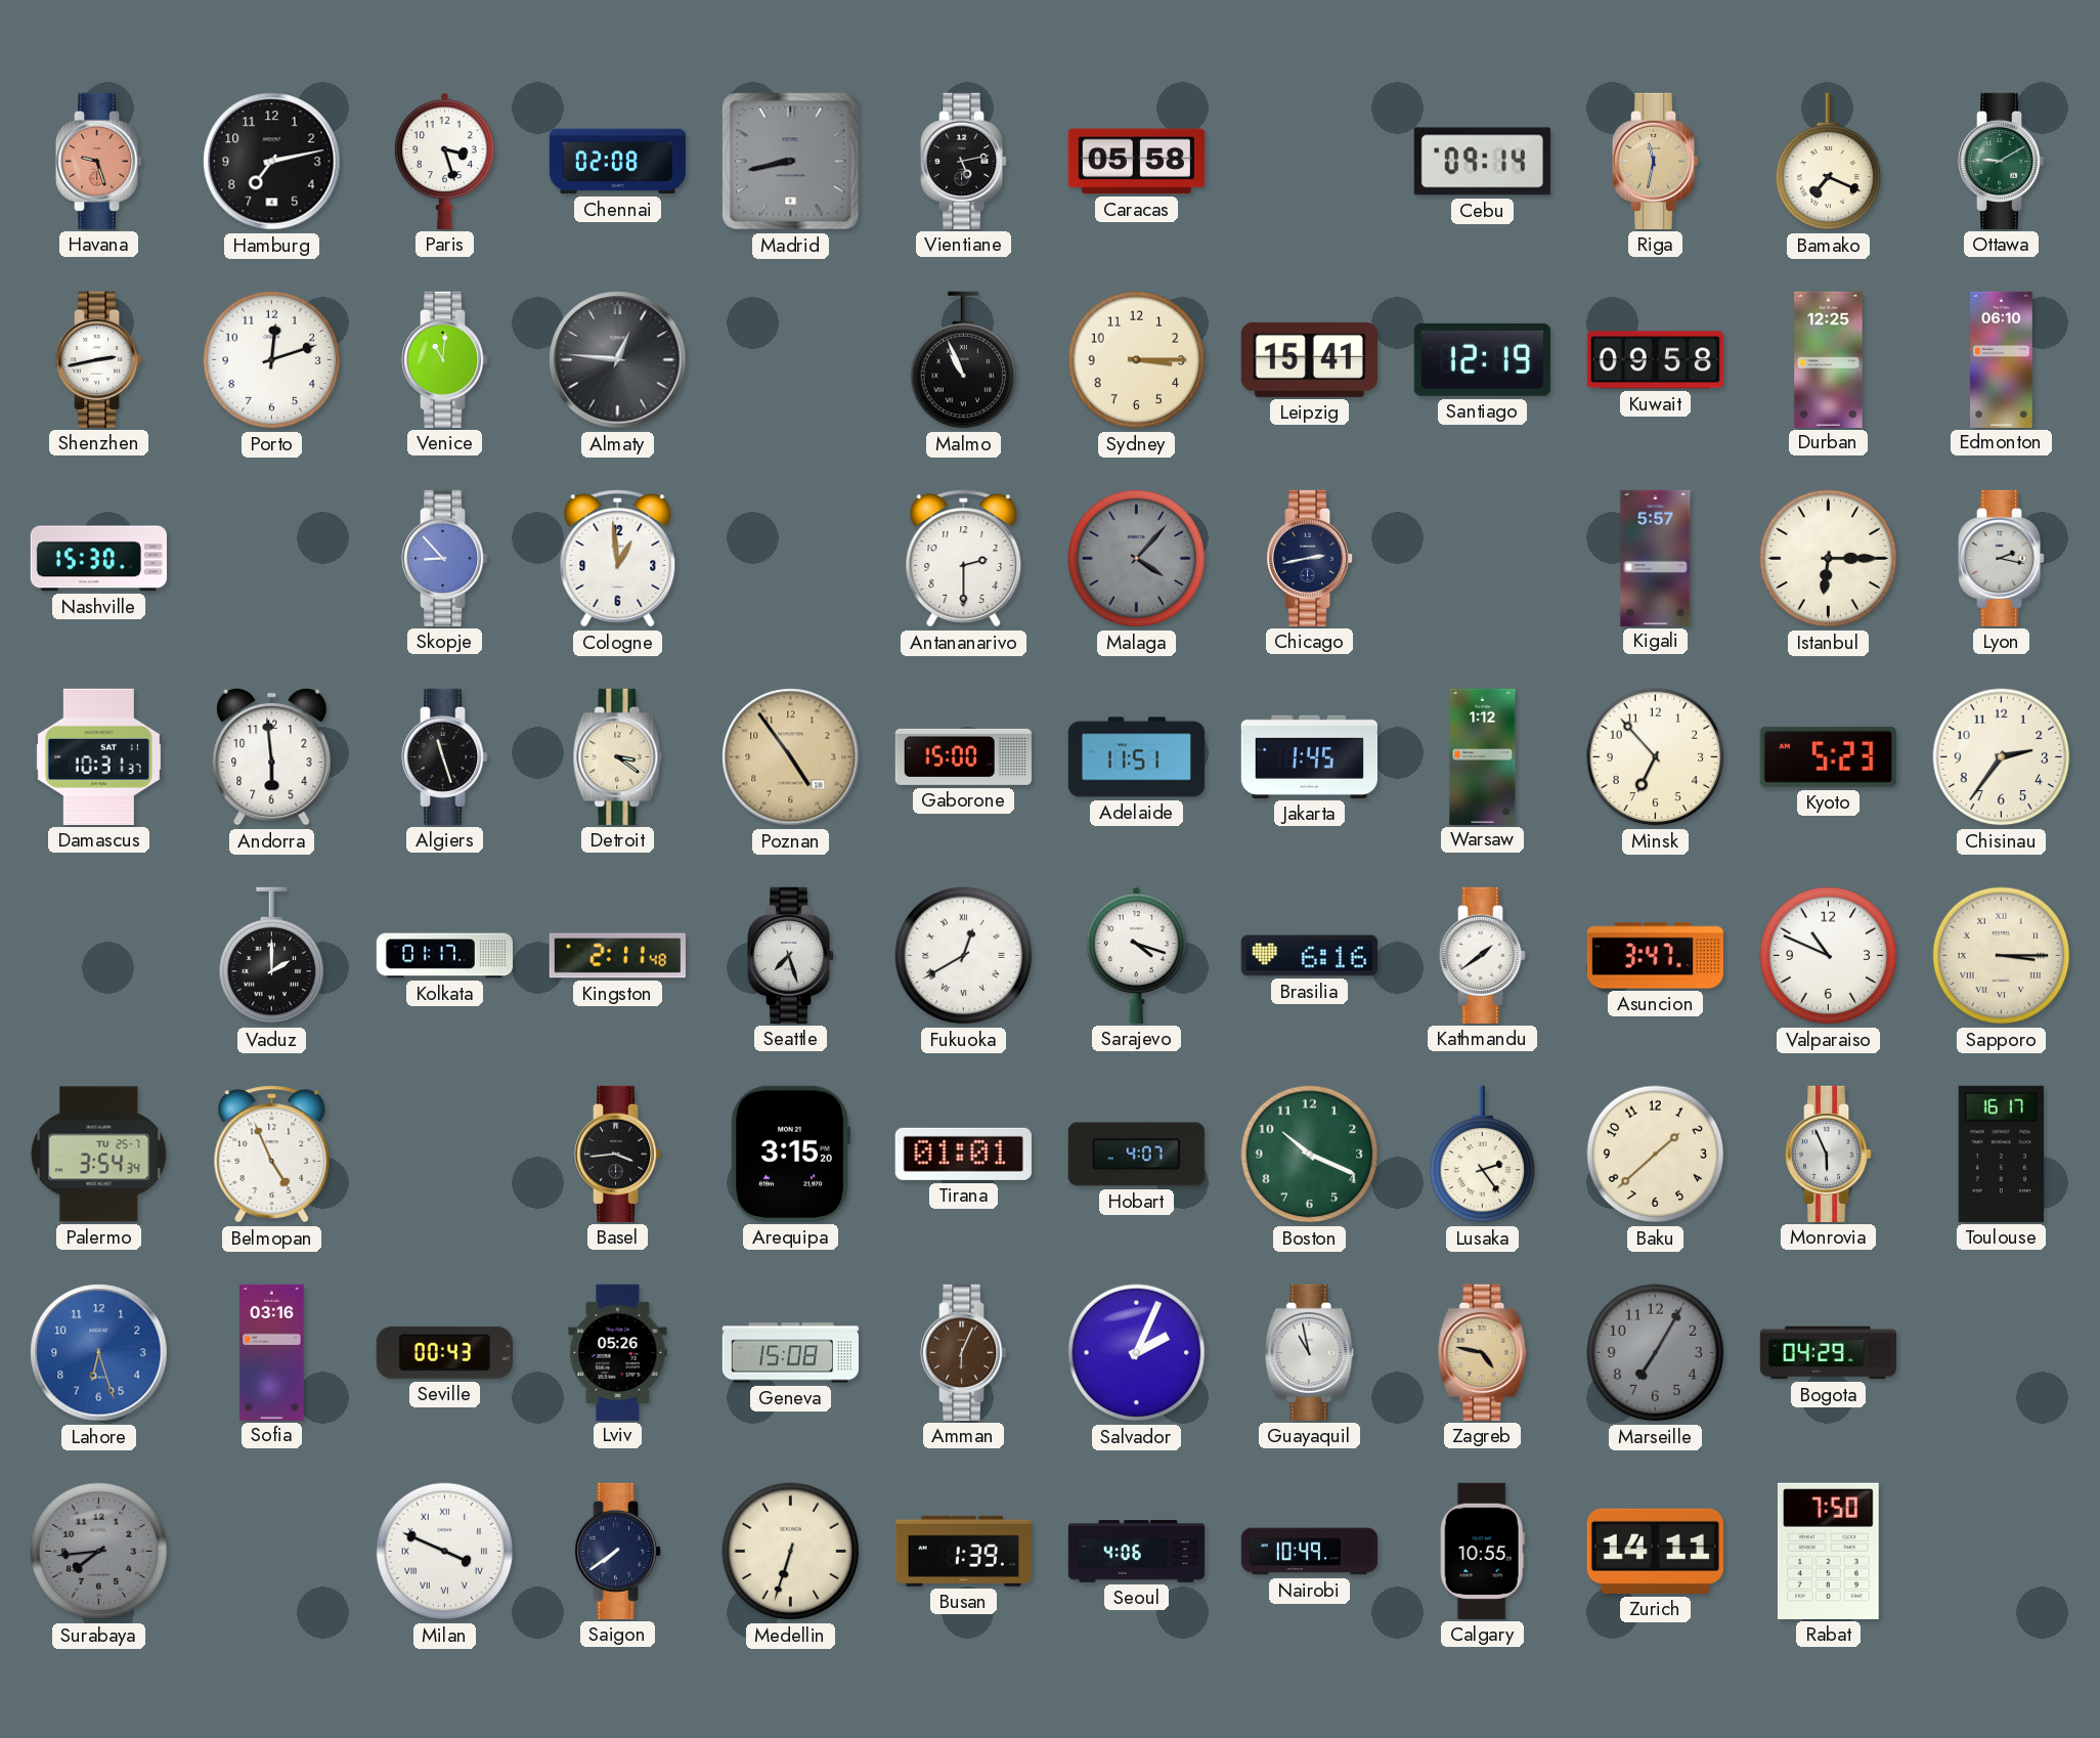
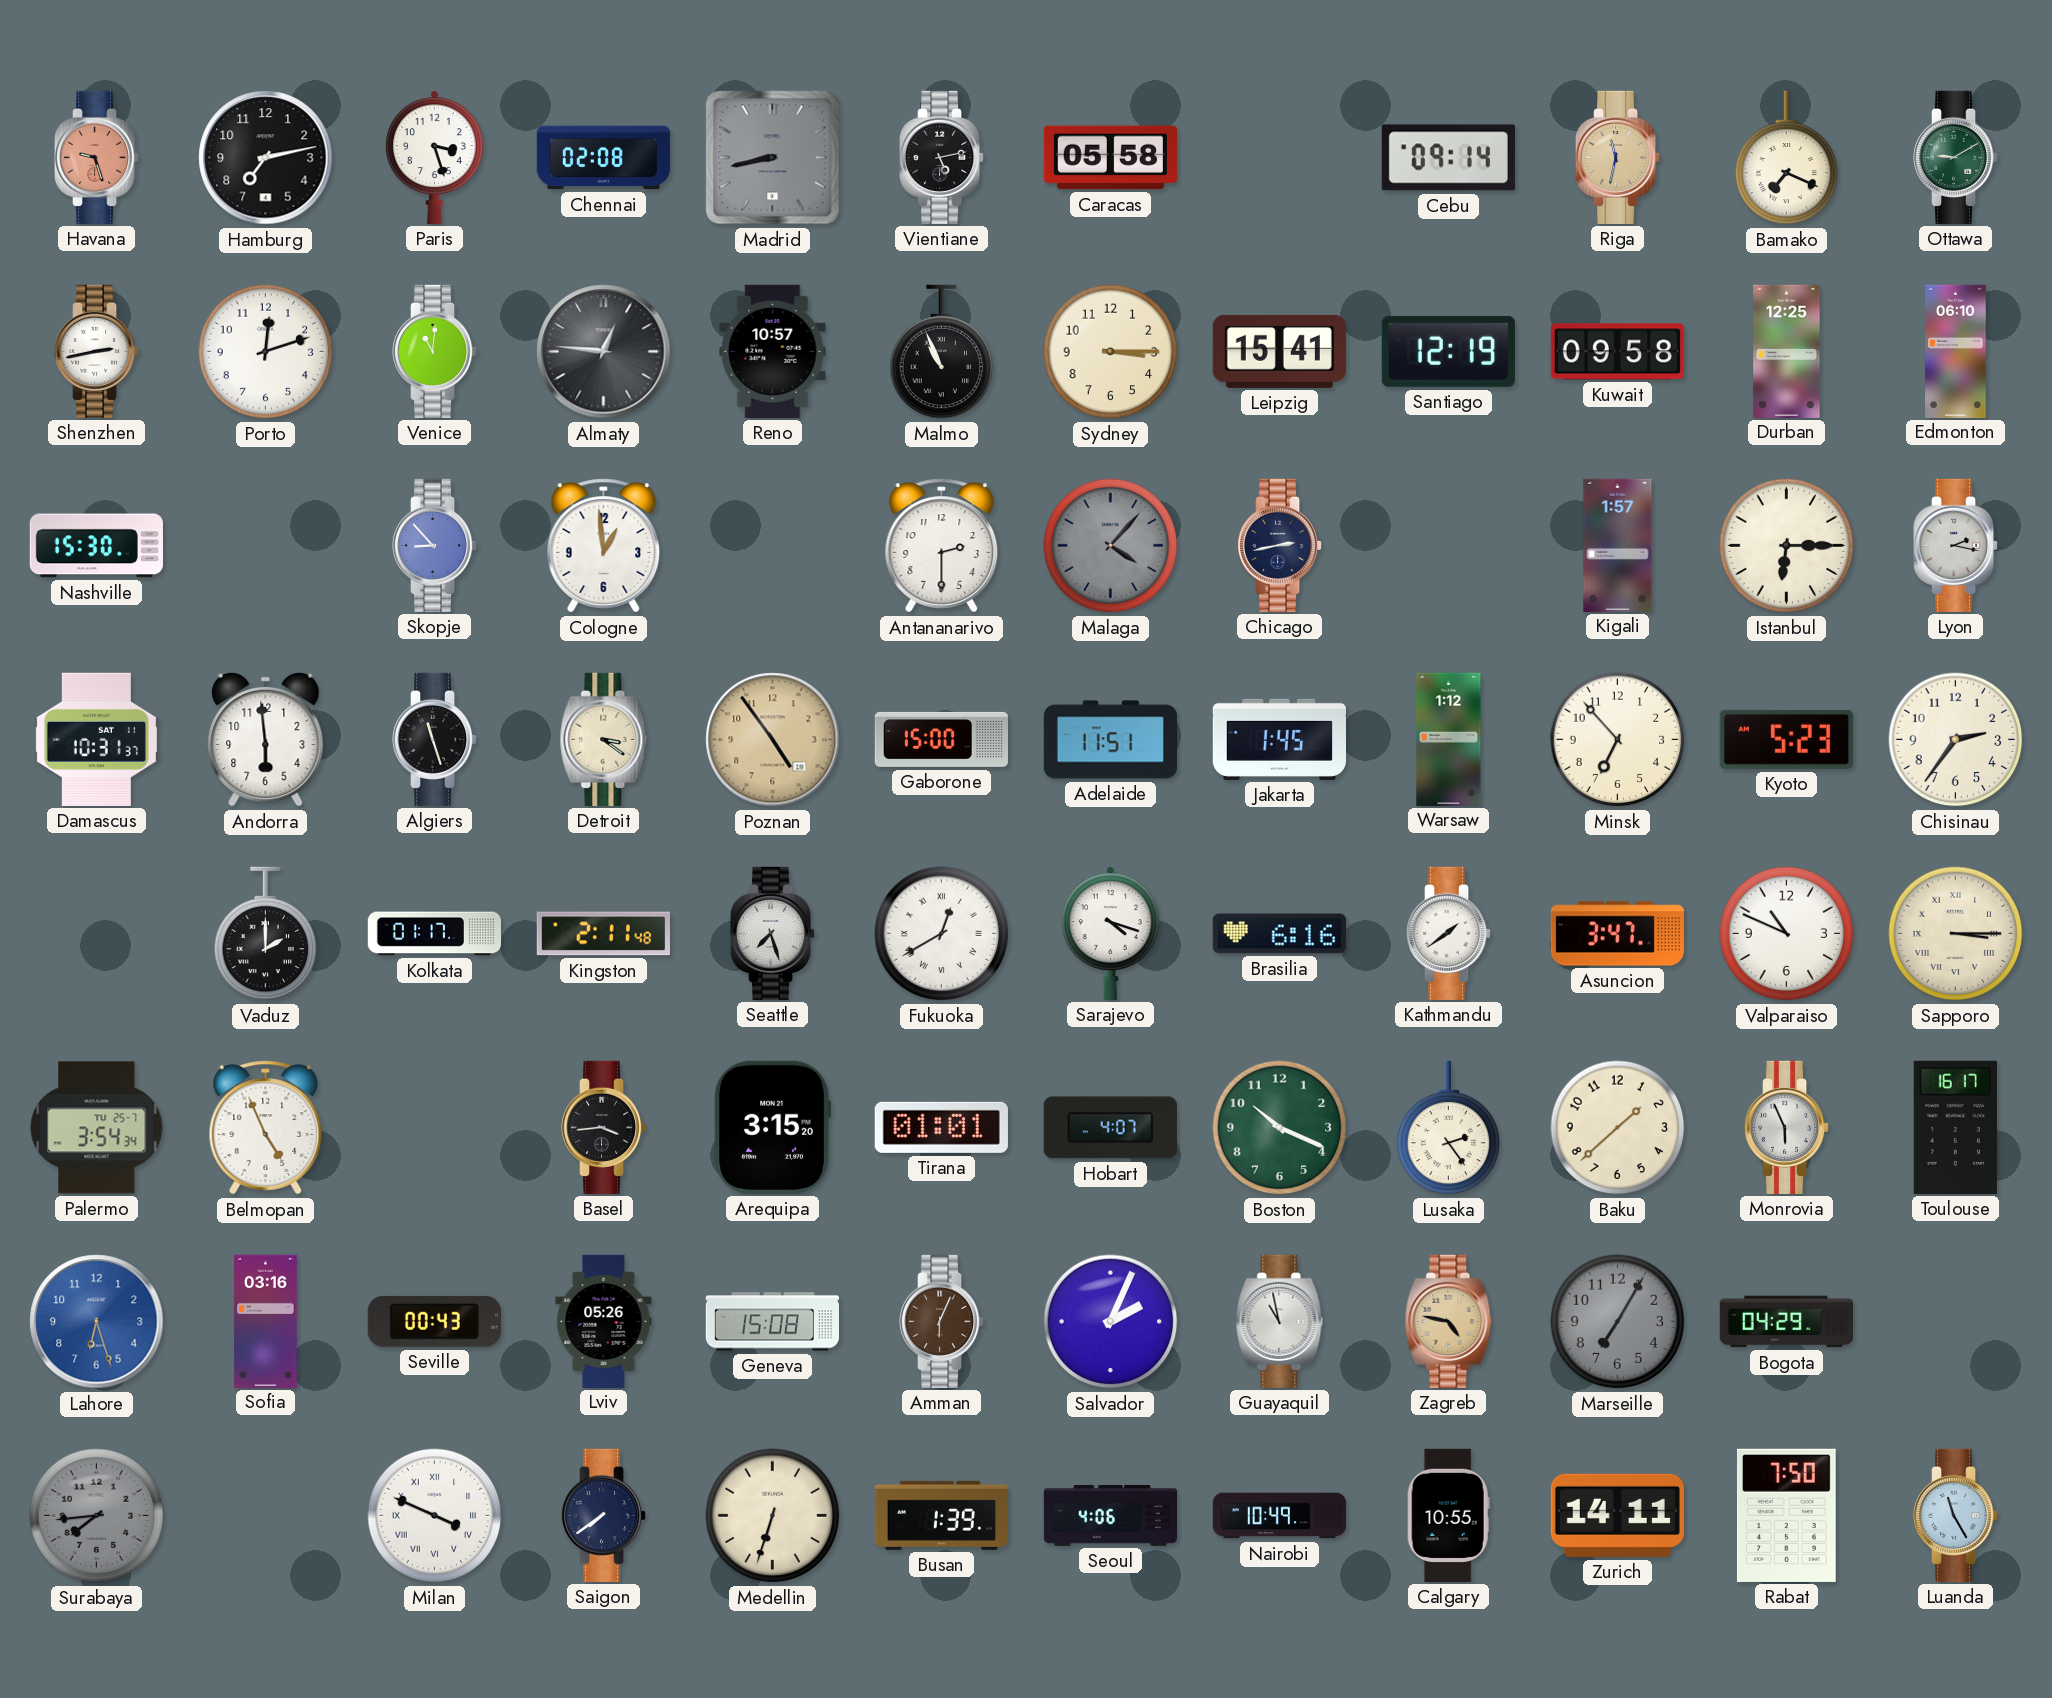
Reno: none -> 10:57
Kigali: 5:57 -> 1:57
Luanda: none -> 11:25
